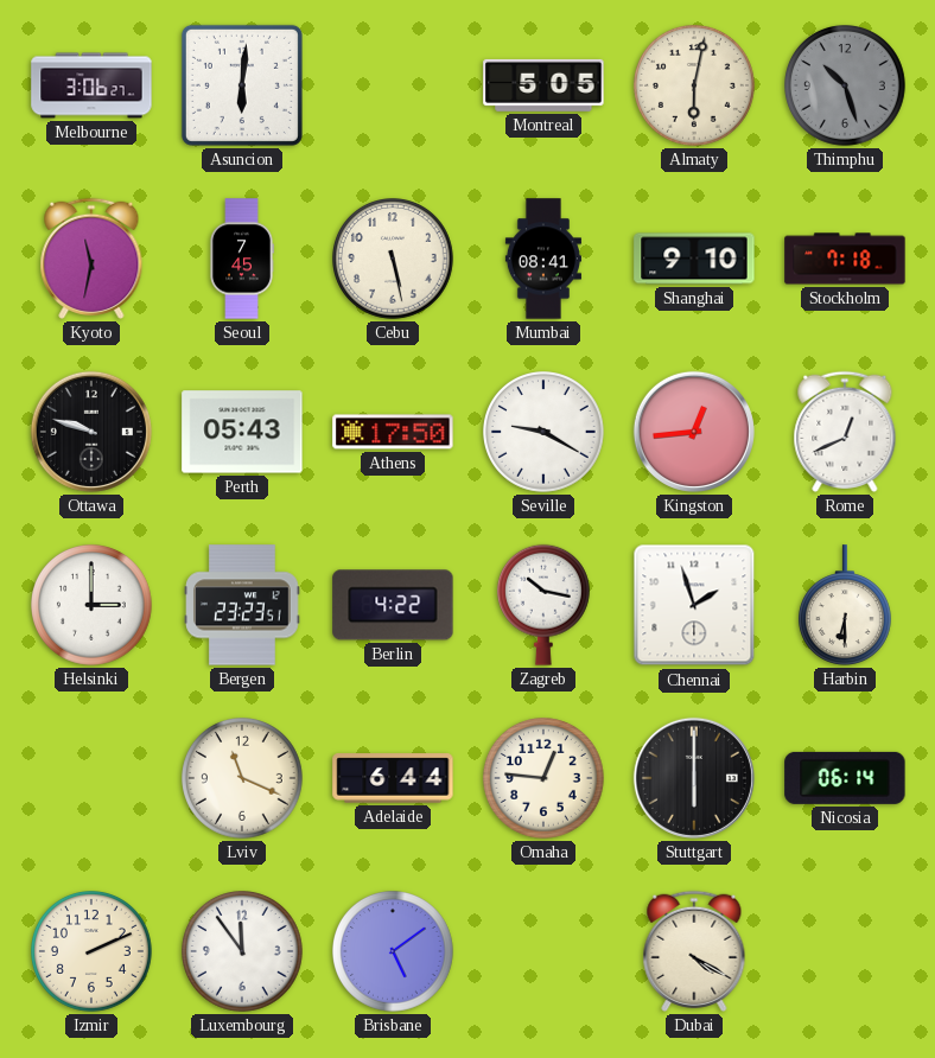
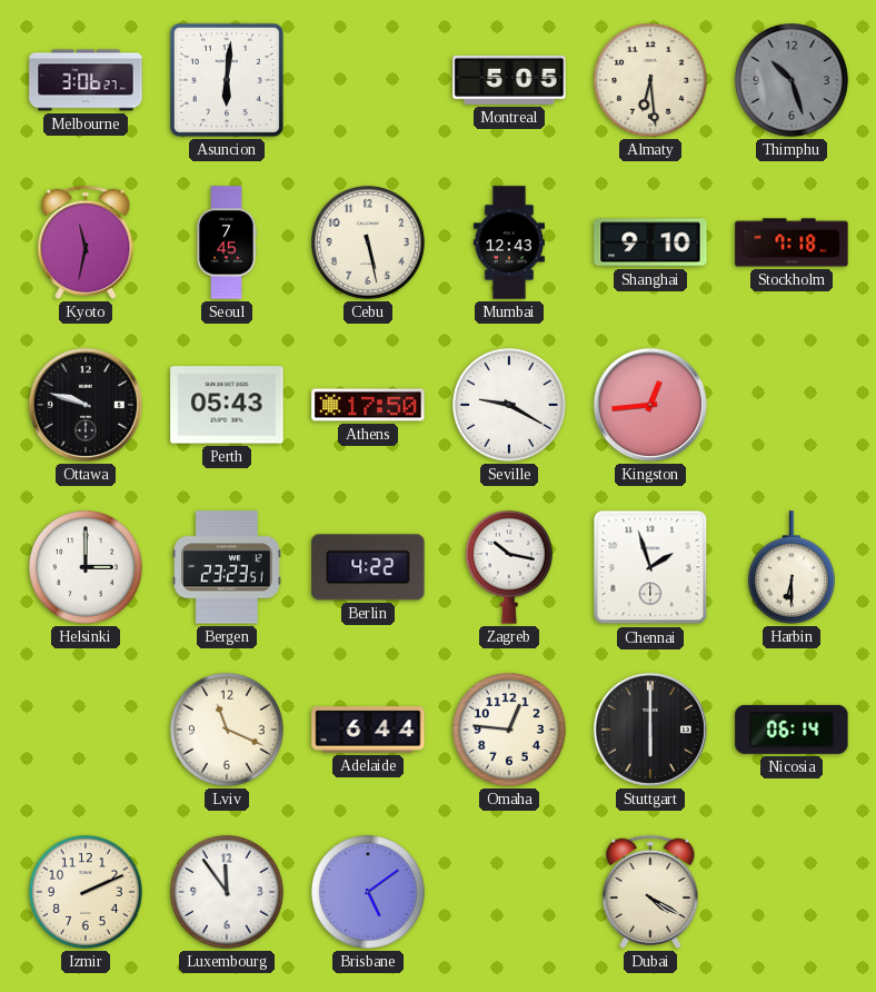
Almaty: 6:02 -> 6:29
Mumbai: 08:41 -> 12:43
Rome: 12:41 -> none
